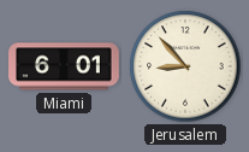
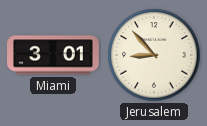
Miami: 6:01 -> 3:01
